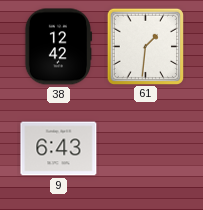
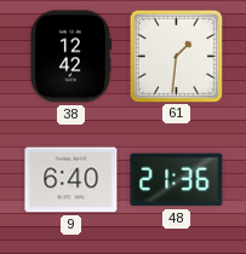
9: 6:43 -> 6:40
48: none -> 21:36
